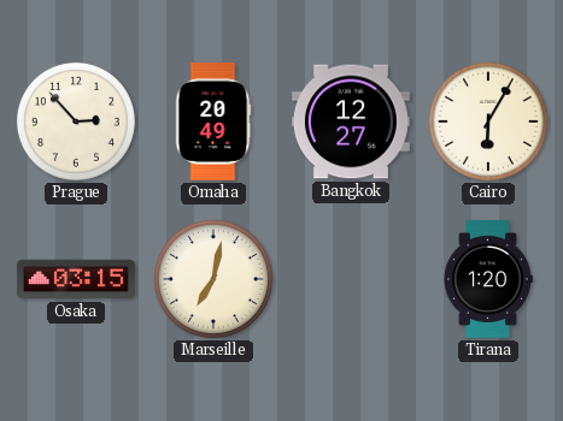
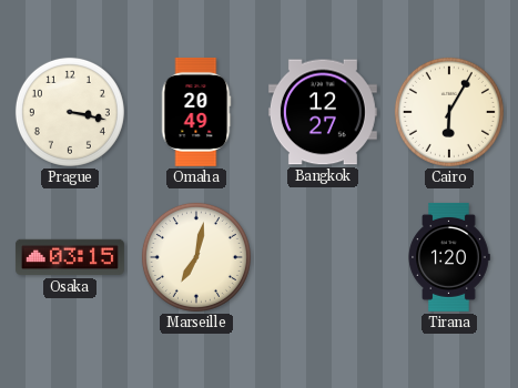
Prague: 2:53 -> 3:17
